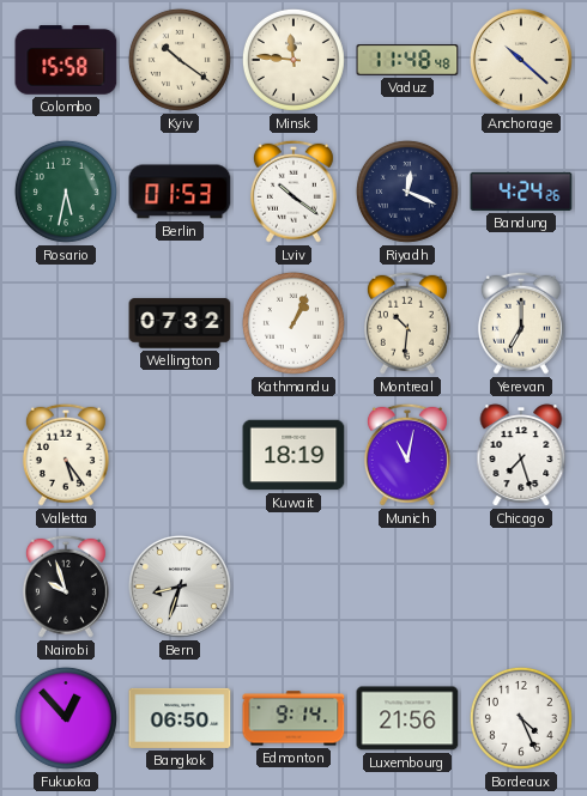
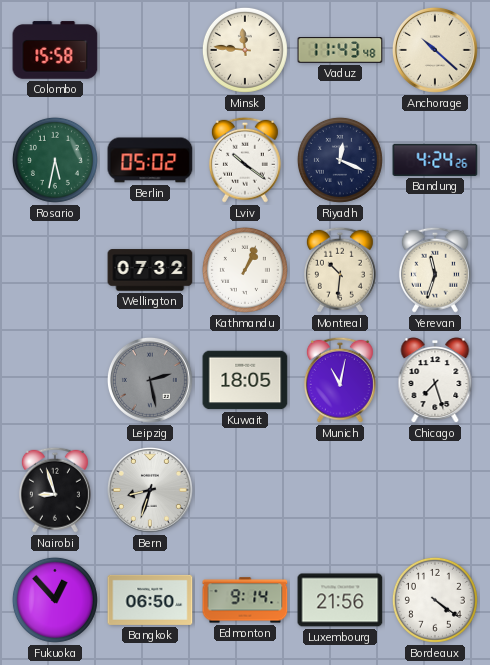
Kyiv: 10:21 -> none
Vaduz: 11:48 -> 11:43
Berlin: 01:53 -> 05:02
Yerevan: 7:00 -> 11:33
Valletta: 5:24 -> none
Leipzig: none -> 2:28
Kuwait: 18:19 -> 18:05
Nairobi: 9:57 -> 8:57
Bordeaux: 4:26 -> 4:21
